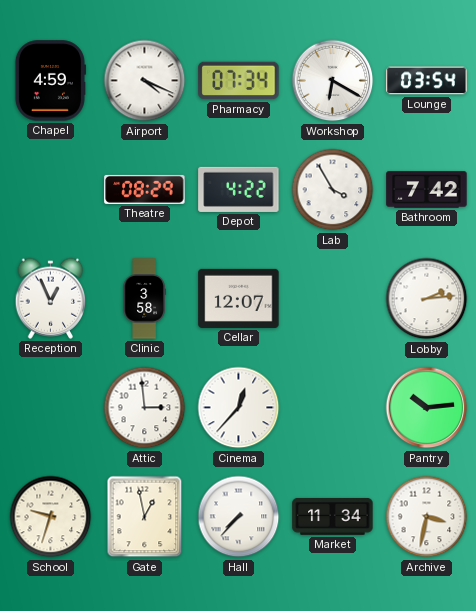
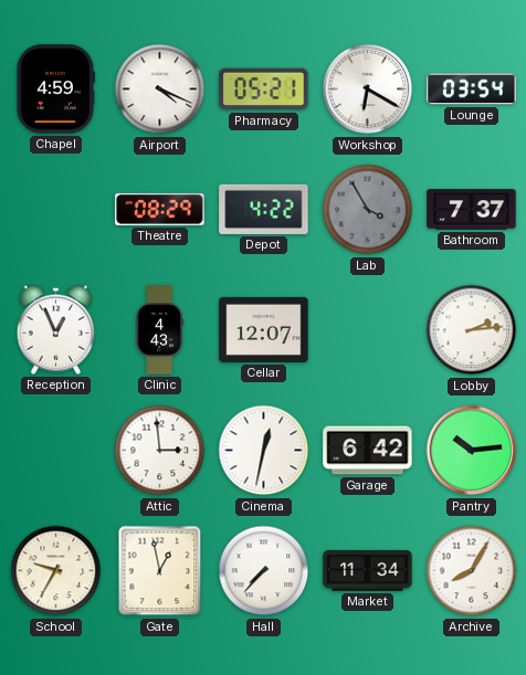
Pharmacy: 07:34 -> 05:21
Lab dial: white -> grey
Bathroom: 7:42 -> 7:37
Clinic: 3:58 -> 4:43
Cinema: 12:37 -> 12:32
Garage: none -> 6:42
School: 9:33 -> 9:35
Archive: 3:32 -> 8:05
